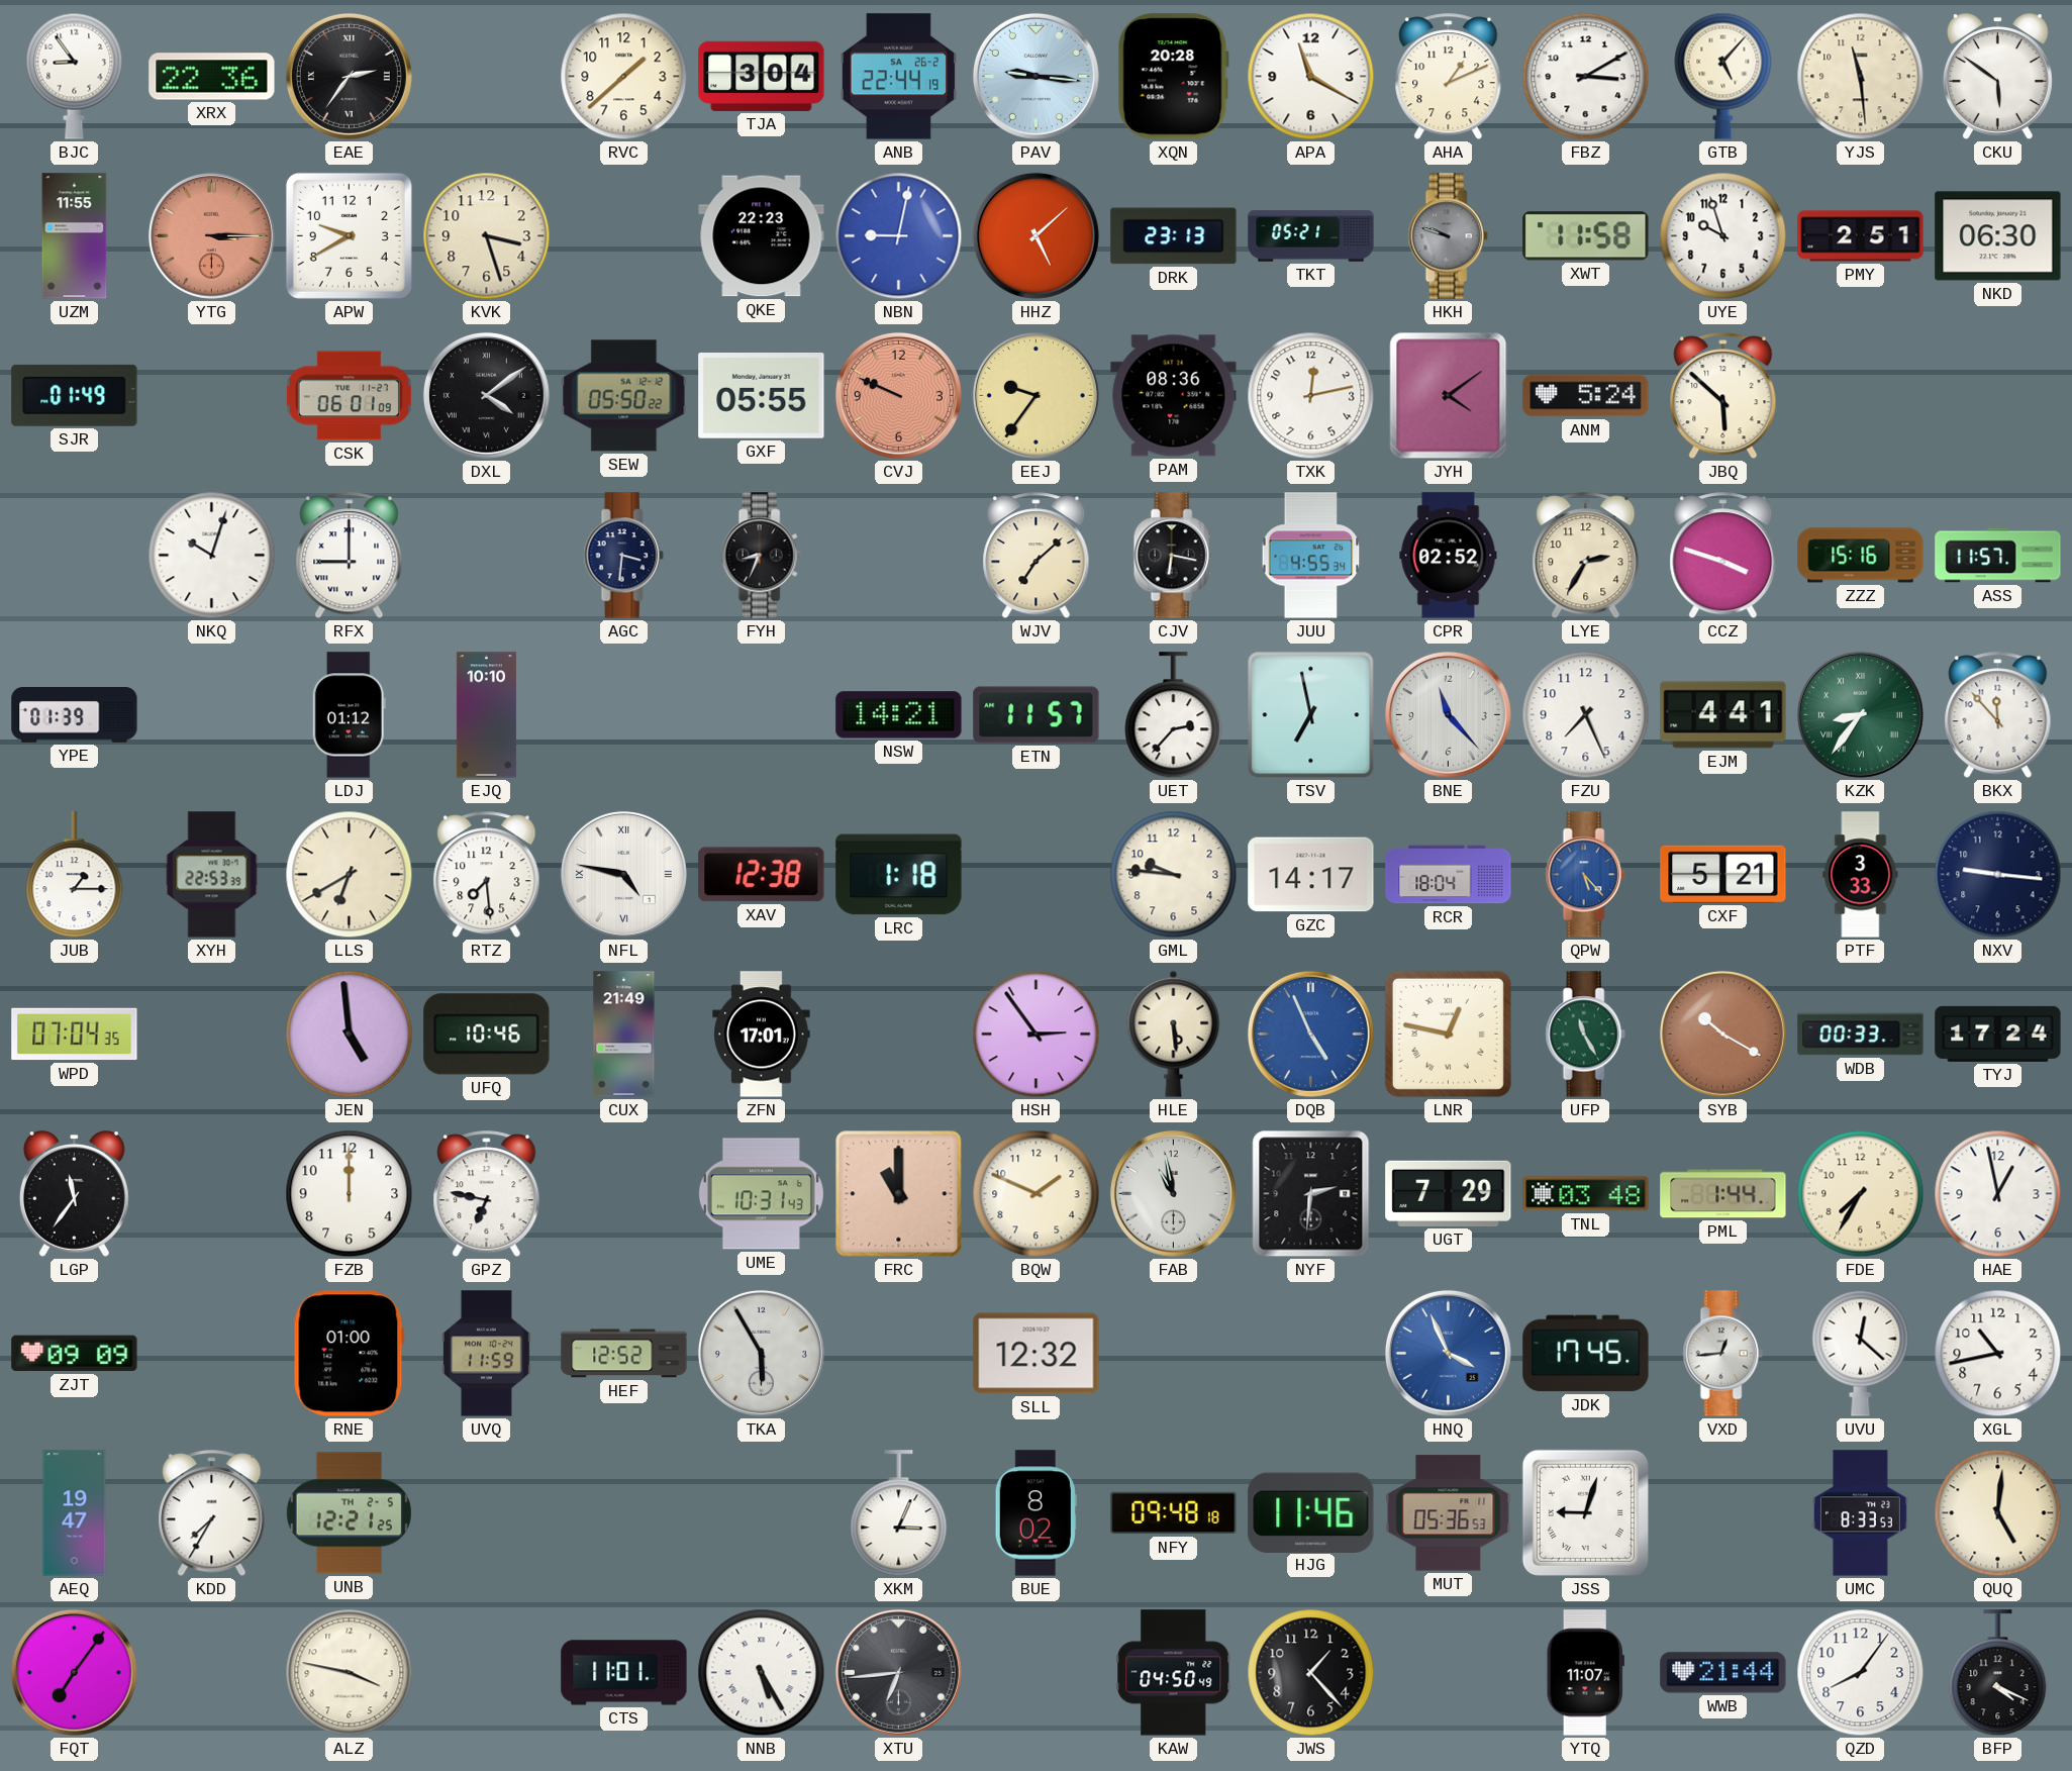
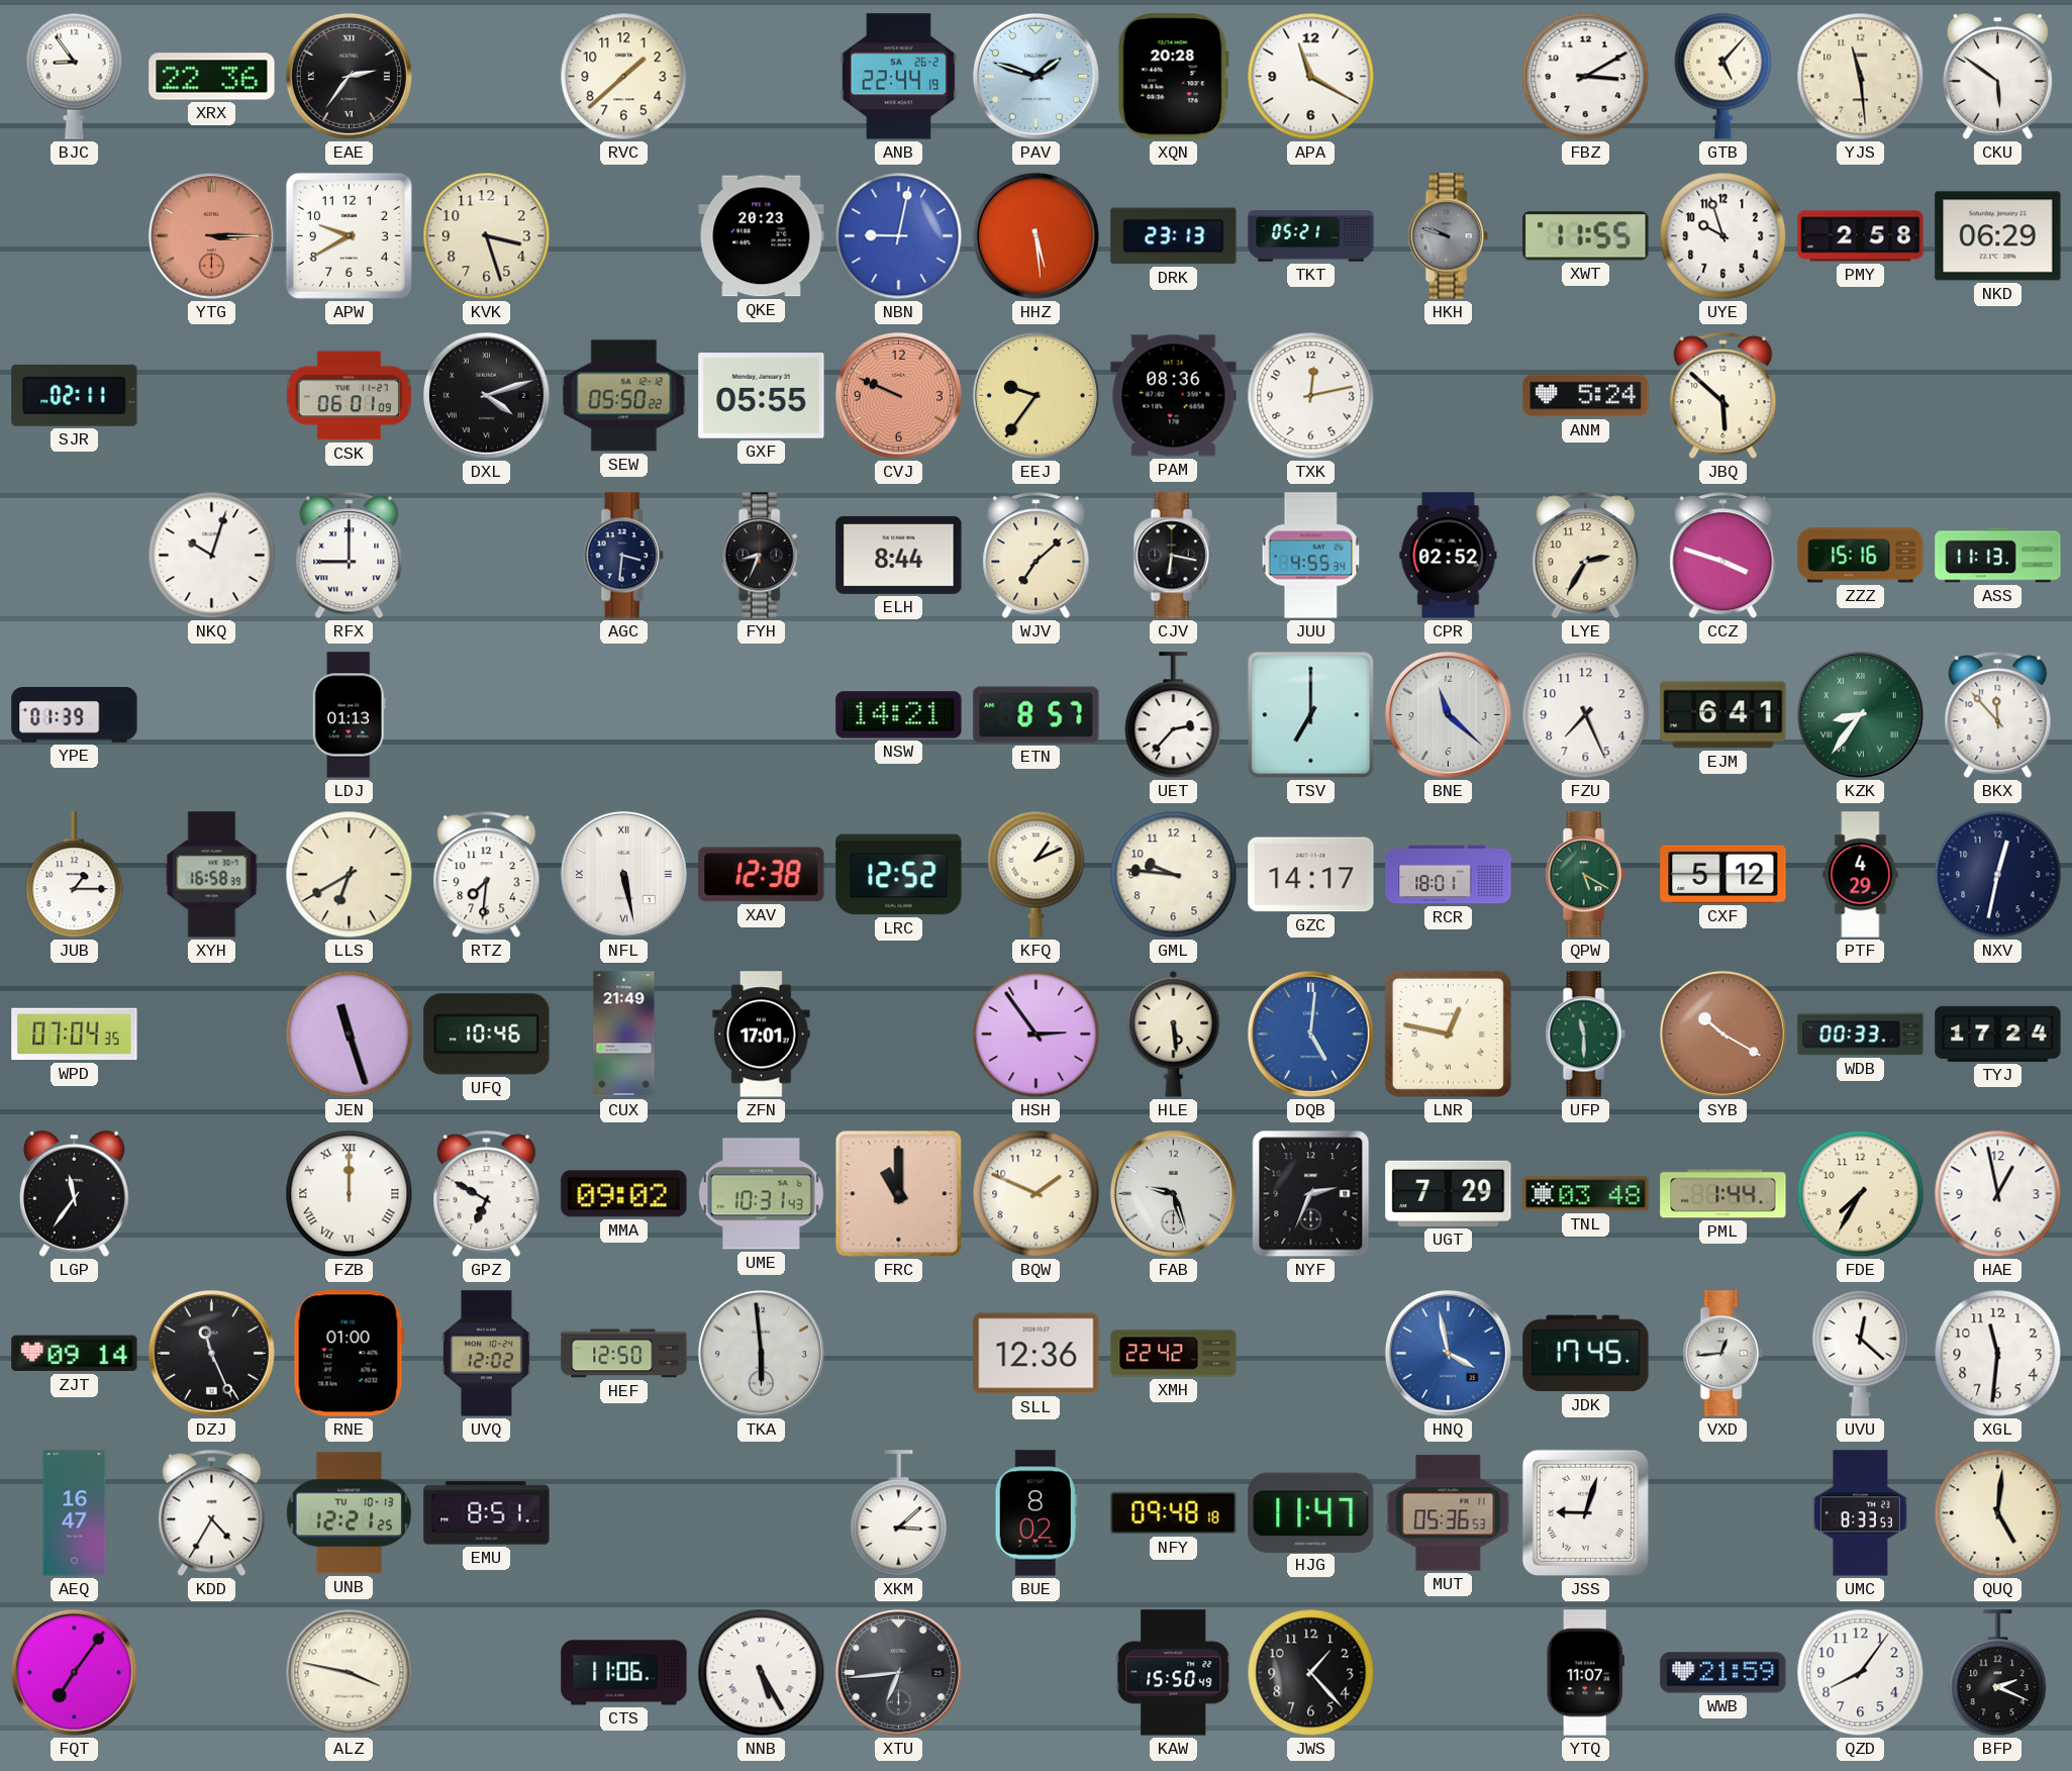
TJA: 3:04 -> none
PAV: 9:16 -> 1:48
AHA: 1:11 -> none
UZM: 11:55 -> none
QKE: 22:23 -> 20:23
HHZ: 5:08 -> 5:29
XWT: 11:58 -> 11:55
PMY: 2:51 -> 2:58
NKD: 06:30 -> 06:29
SJR: 01:49 -> 02:11
DXL: 4:09 -> 4:12
JYH: 4:09 -> none
ELH: none -> 8:44
ASS: 11:57 -> 11:13
LDJ: 01:12 -> 01:13
EJQ: 10:10 -> none
ETN: 11:57 -> 8:57
TSV: 6:58 -> 7:00
BNE: 11:23 -> 11:22
EJM: 4:41 -> 6:41
XYH: 22:53 -> 16:58
RTZ: 7:29 -> 7:31
NFL: 4:47 -> 5:28
LRC: 1:18 -> 12:52
KFQ: none -> 1:11
RCR: 18:04 -> 18:01
QPW: 5:23 -> 5:20
QPW dial: blue -> green
CXF: 5:21 -> 5:12
PTF: 3:33 -> 4:29
NXV: 9:16 -> 12:32
JEN: 4:59 -> 11:27
DQB: 4:56 -> 5:01
UFP: 11:25 -> 11:30
FZB numerals: Arabic -> Roman
GPZ: 6:47 -> 6:50
MMA: none -> 09:02
FAB: 10:58 -> 9:27
NYF: 2:31 -> 2:34
ZJT: 09:09 -> 09:14
DZJ: none -> 11:26
UVQ: 11:59 -> 12:02
HEF: 12:52 -> 12:50
TKA: 5:55 -> 5:59
SLL: 12:32 -> 12:36
XMH: none -> 22:42
HNQ: 3:56 -> 3:58
XGL: 10:43 -> 11:31
AEQ: 19:47 -> 16:47
KDD: 7:35 -> 4:35
UNB date: TH 2-5 -> TU 10-13
EMU: none -> 8:51
XKM: 3:04 -> 3:08
HJG: 11:46 -> 11:47
CTS: 11:01 -> 11:06
KAW: 04:50 -> 15:50
WWB: 21:44 -> 21:59
BFP: 4:19 -> 2:19
